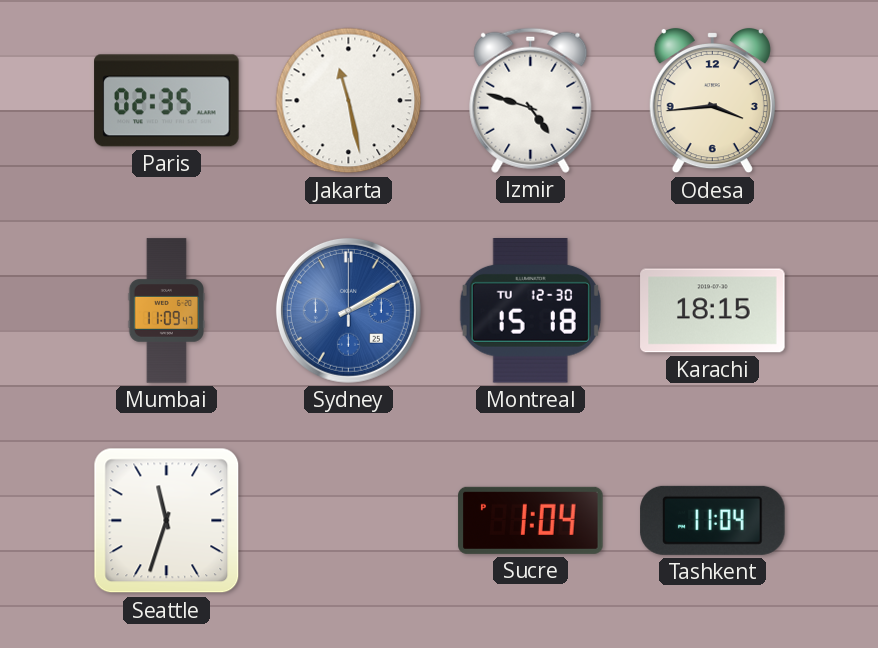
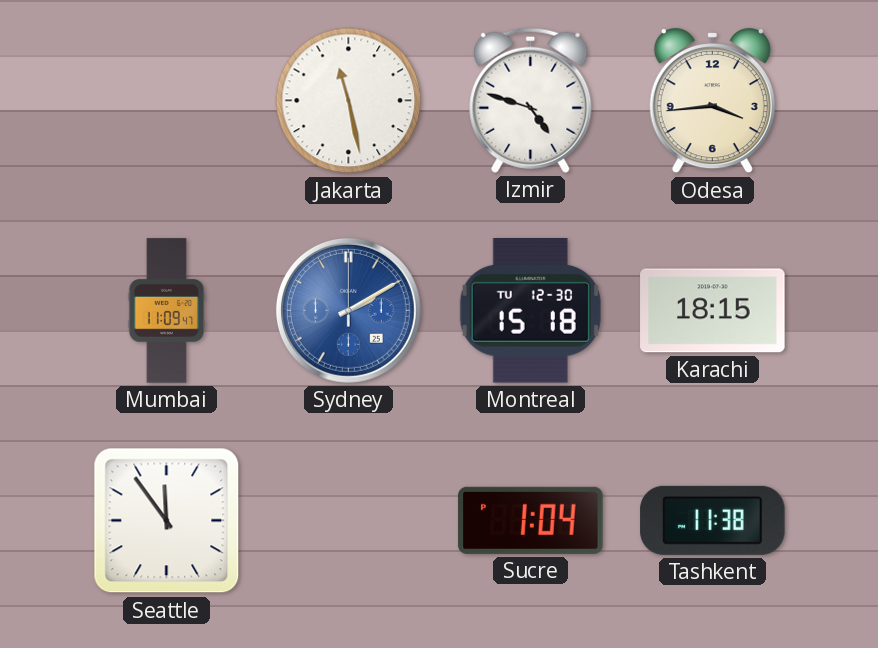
Paris: 02:35 -> none
Seattle: 11:33 -> 11:54
Tashkent: 11:04 -> 11:38
